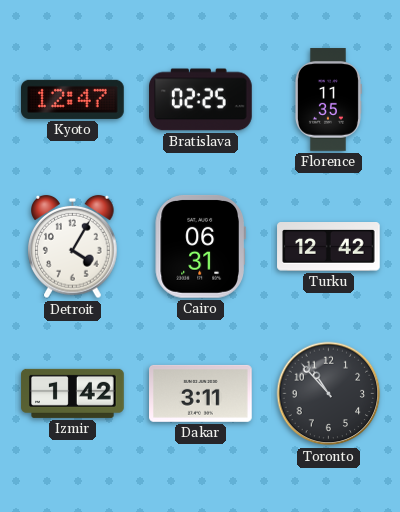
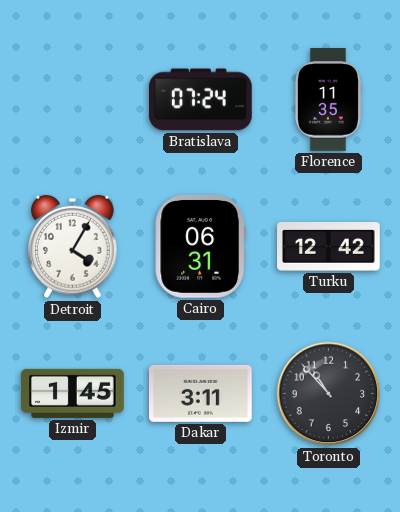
Kyoto: 12:47 -> none
Bratislava: 02:25 -> 07:24
Izmir: 1:42 -> 1:45
